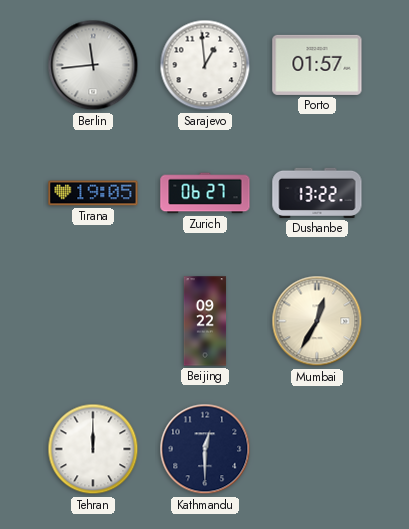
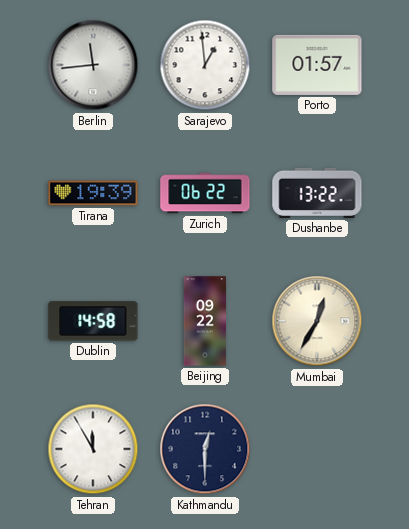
Tirana: 19:05 -> 19:39
Zurich: 06:27 -> 06:22
Dublin: none -> 14:58
Tehran: 12:00 -> 11:55
